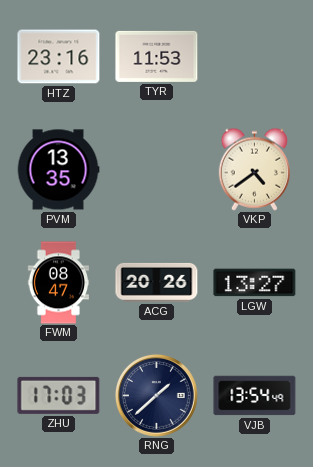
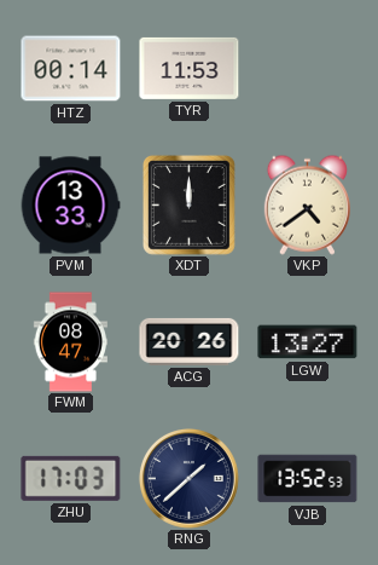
HTZ: 23:16 -> 00:14
PVM: 13:35 -> 13:33
XDT: none -> 12:00
VJB: 13:54 -> 13:52
